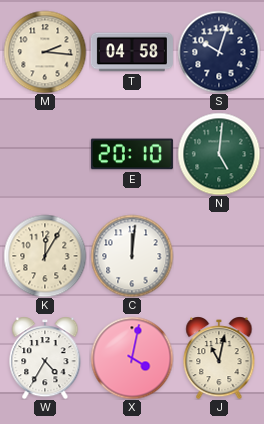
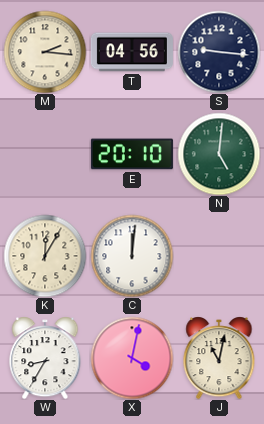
T: 04:58 -> 04:56
S: 10:03 -> 9:16
W: 4:35 -> 8:35
